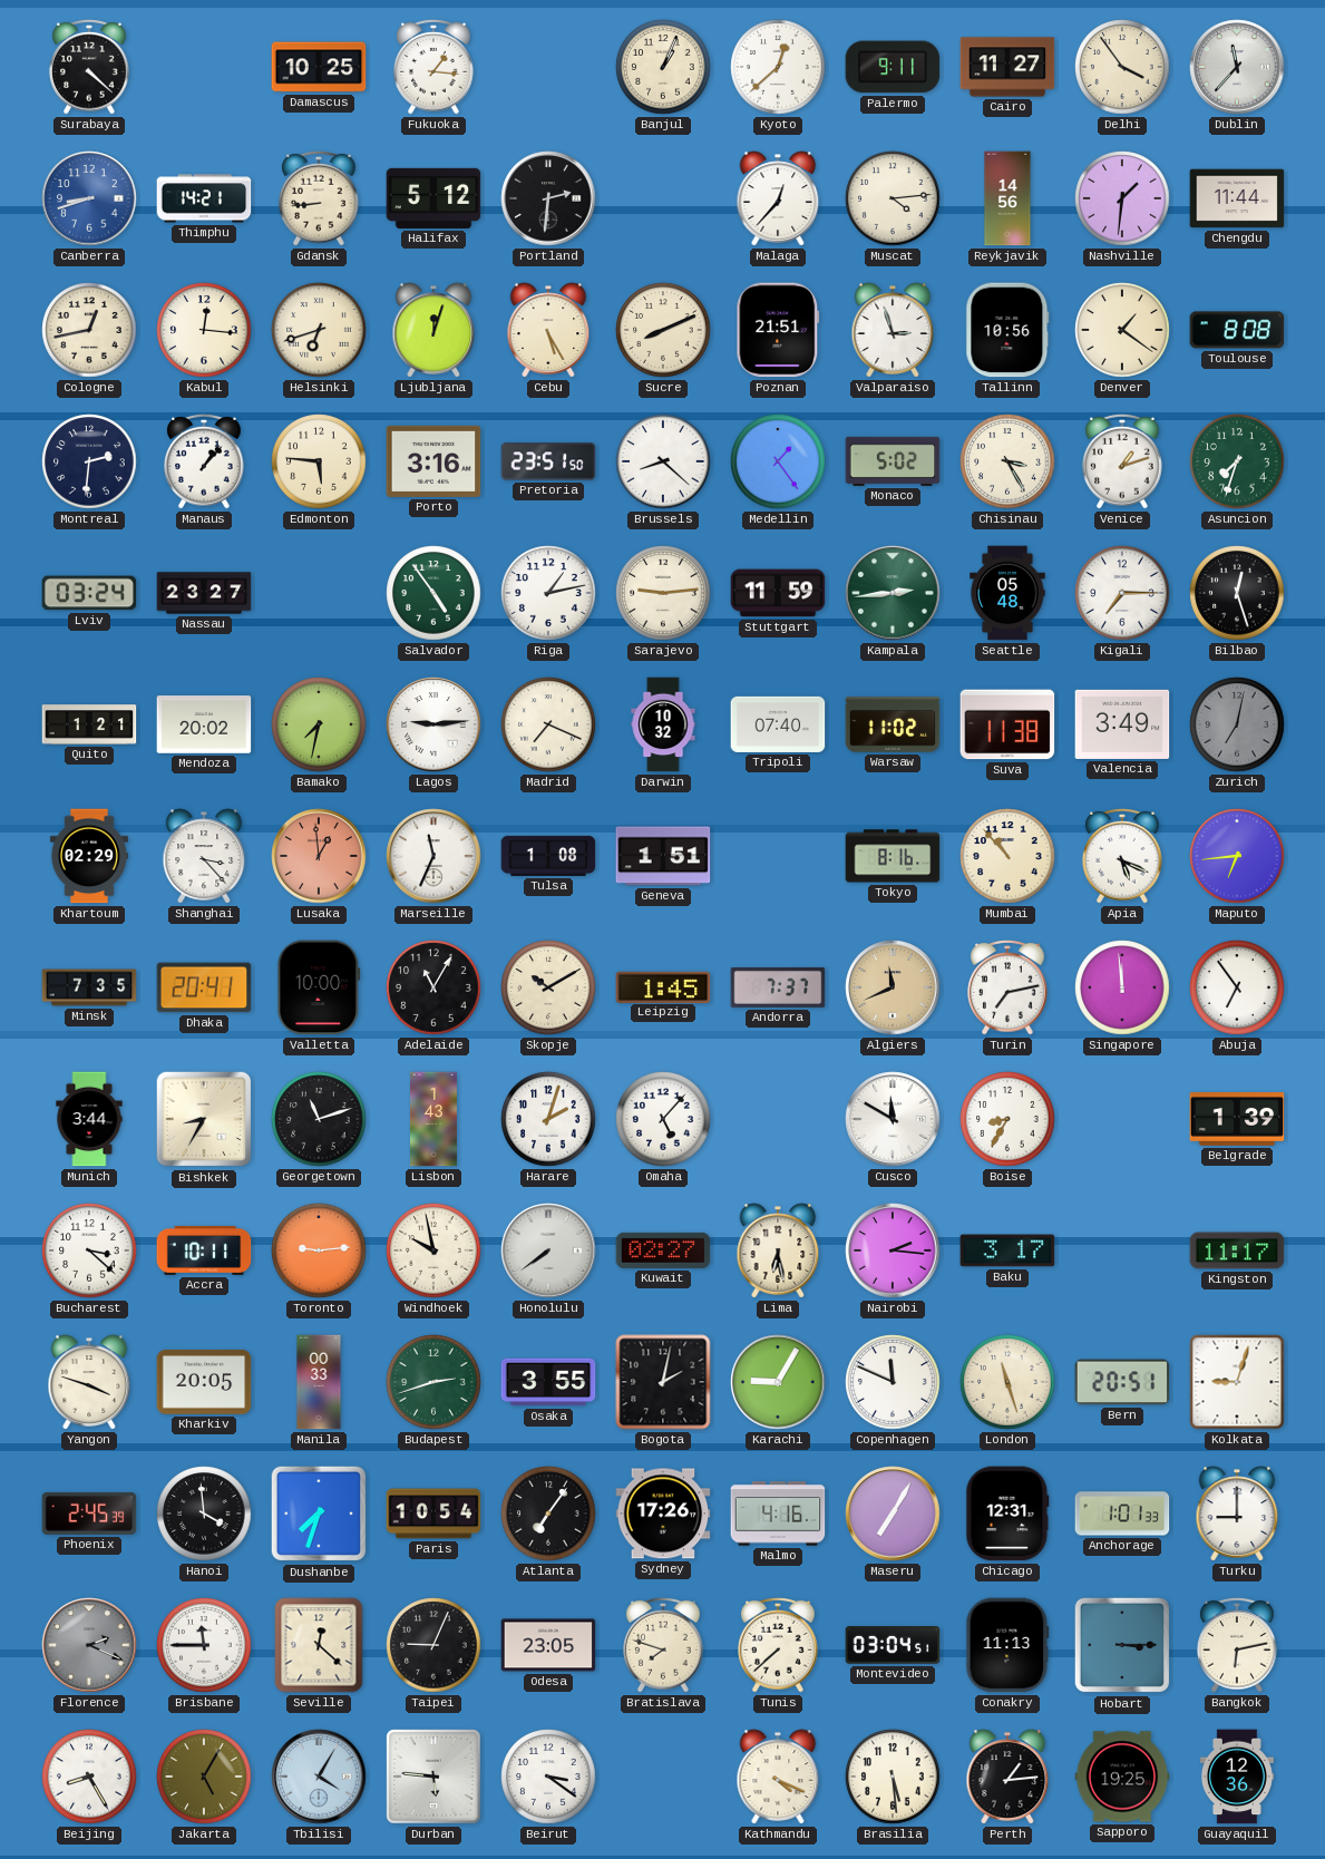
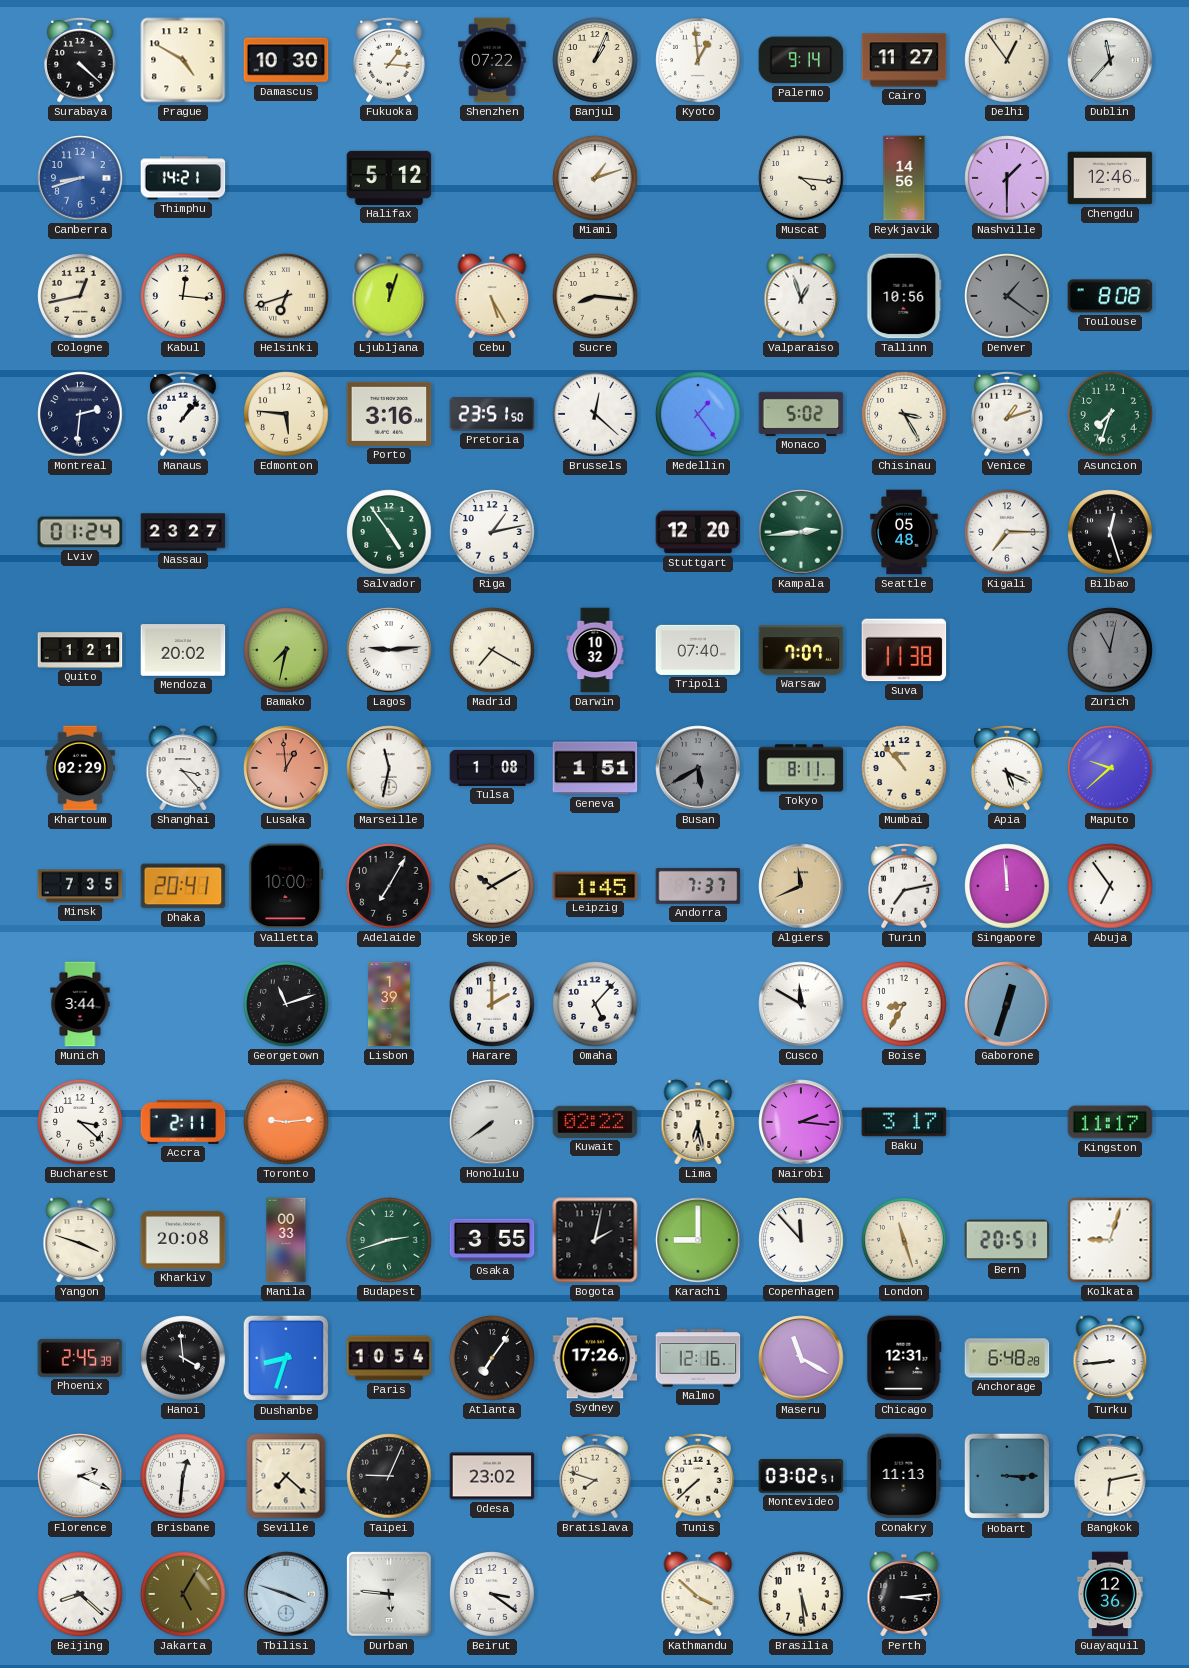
Prague: none -> 4:50
Damascus: 10:25 -> 10:30
Shenzhen: none -> 07:22
Kyoto: 12:38 -> 12:59
Palermo: 9:11 -> 9:14
Delhi: 3:54 -> 12:54
Gdansk: 8:44 -> none
Portland: 2:31 -> none
Miami: none -> 1:12
Malaga: 12:37 -> none
Muscat: 4:14 -> 4:16
Nashville: 1:31 -> 1:30
Chengdu: 11:44 -> 12:46
Sucre: 8:11 -> 8:16
Poznan: 21:51 -> none
Valparaiso: 2:57 -> 12:57
Denver dial: cream -> grey
Brussels: 8:22 -> 12:22
Lviv: 03:24 -> 01:24
Sarajevo: 9:14 -> none
Stuttgart: 11:59 -> 12:20
Madrid: 7:19 -> 7:20
Warsaw: 11:02 -> 7:07
Valencia: 3:49 -> none
Zurich: 7:02 -> 11:02
Marseille: 11:34 -> 11:32
Busan: none -> 5:40
Tokyo: 8:16 -> 8:11
Maputo: 6:44 -> 9:38
Adelaide: 11:05 -> 7:05
Bishkek: 8:35 -> none
Lisbon: 1:43 -> 1:39
Harare: 2:03 -> 2:00
Gaborone: none -> 12:33
Belgrade: 1:39 -> none
Accra: 10:11 -> 2:11
Windhoek: 9:58 -> none
Kuwait: 02:27 -> 02:22
Kharkiv: 20:05 -> 20:08
Karachi: 9:05 -> 9:00
Copenhagen: 11:49 -> 11:53
Dushanbe: 7:33 -> 8:33
Malmo: 4:16 -> 12:16
Maseru: 7:05 -> 11:20
Anchorage: 1:01 -> 6:48
Turku: 9:00 -> 8:44
Florence dial: grey -> white
Brisbane: 11:45 -> 12:31
Seville: 12:22 -> 7:22
Odesa: 23:05 -> 23:02
Montevideo: 03:04 -> 03:02
Beijing: 8:25 -> 8:22
Tbilisi: 4:05 -> 3:48
Kathmandu: 4:19 -> 3:52
Perth: 1:14 -> 3:14
Sapporo: 19:25 -> none
